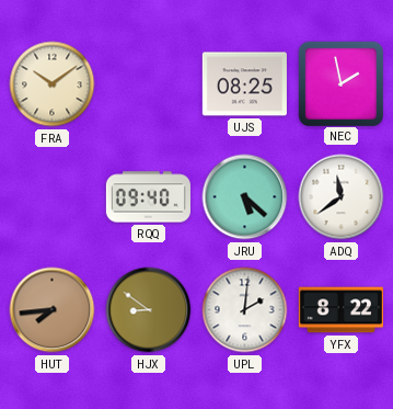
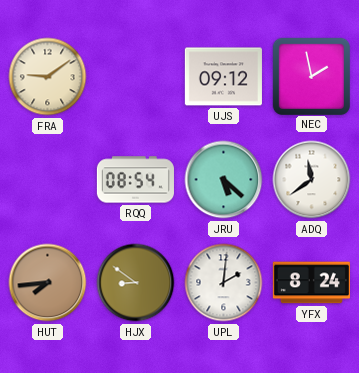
FRA: 10:09 -> 9:09
UJS: 08:25 -> 09:12
RQQ: 09:40 -> 08:54
YFX: 8:22 -> 8:24
